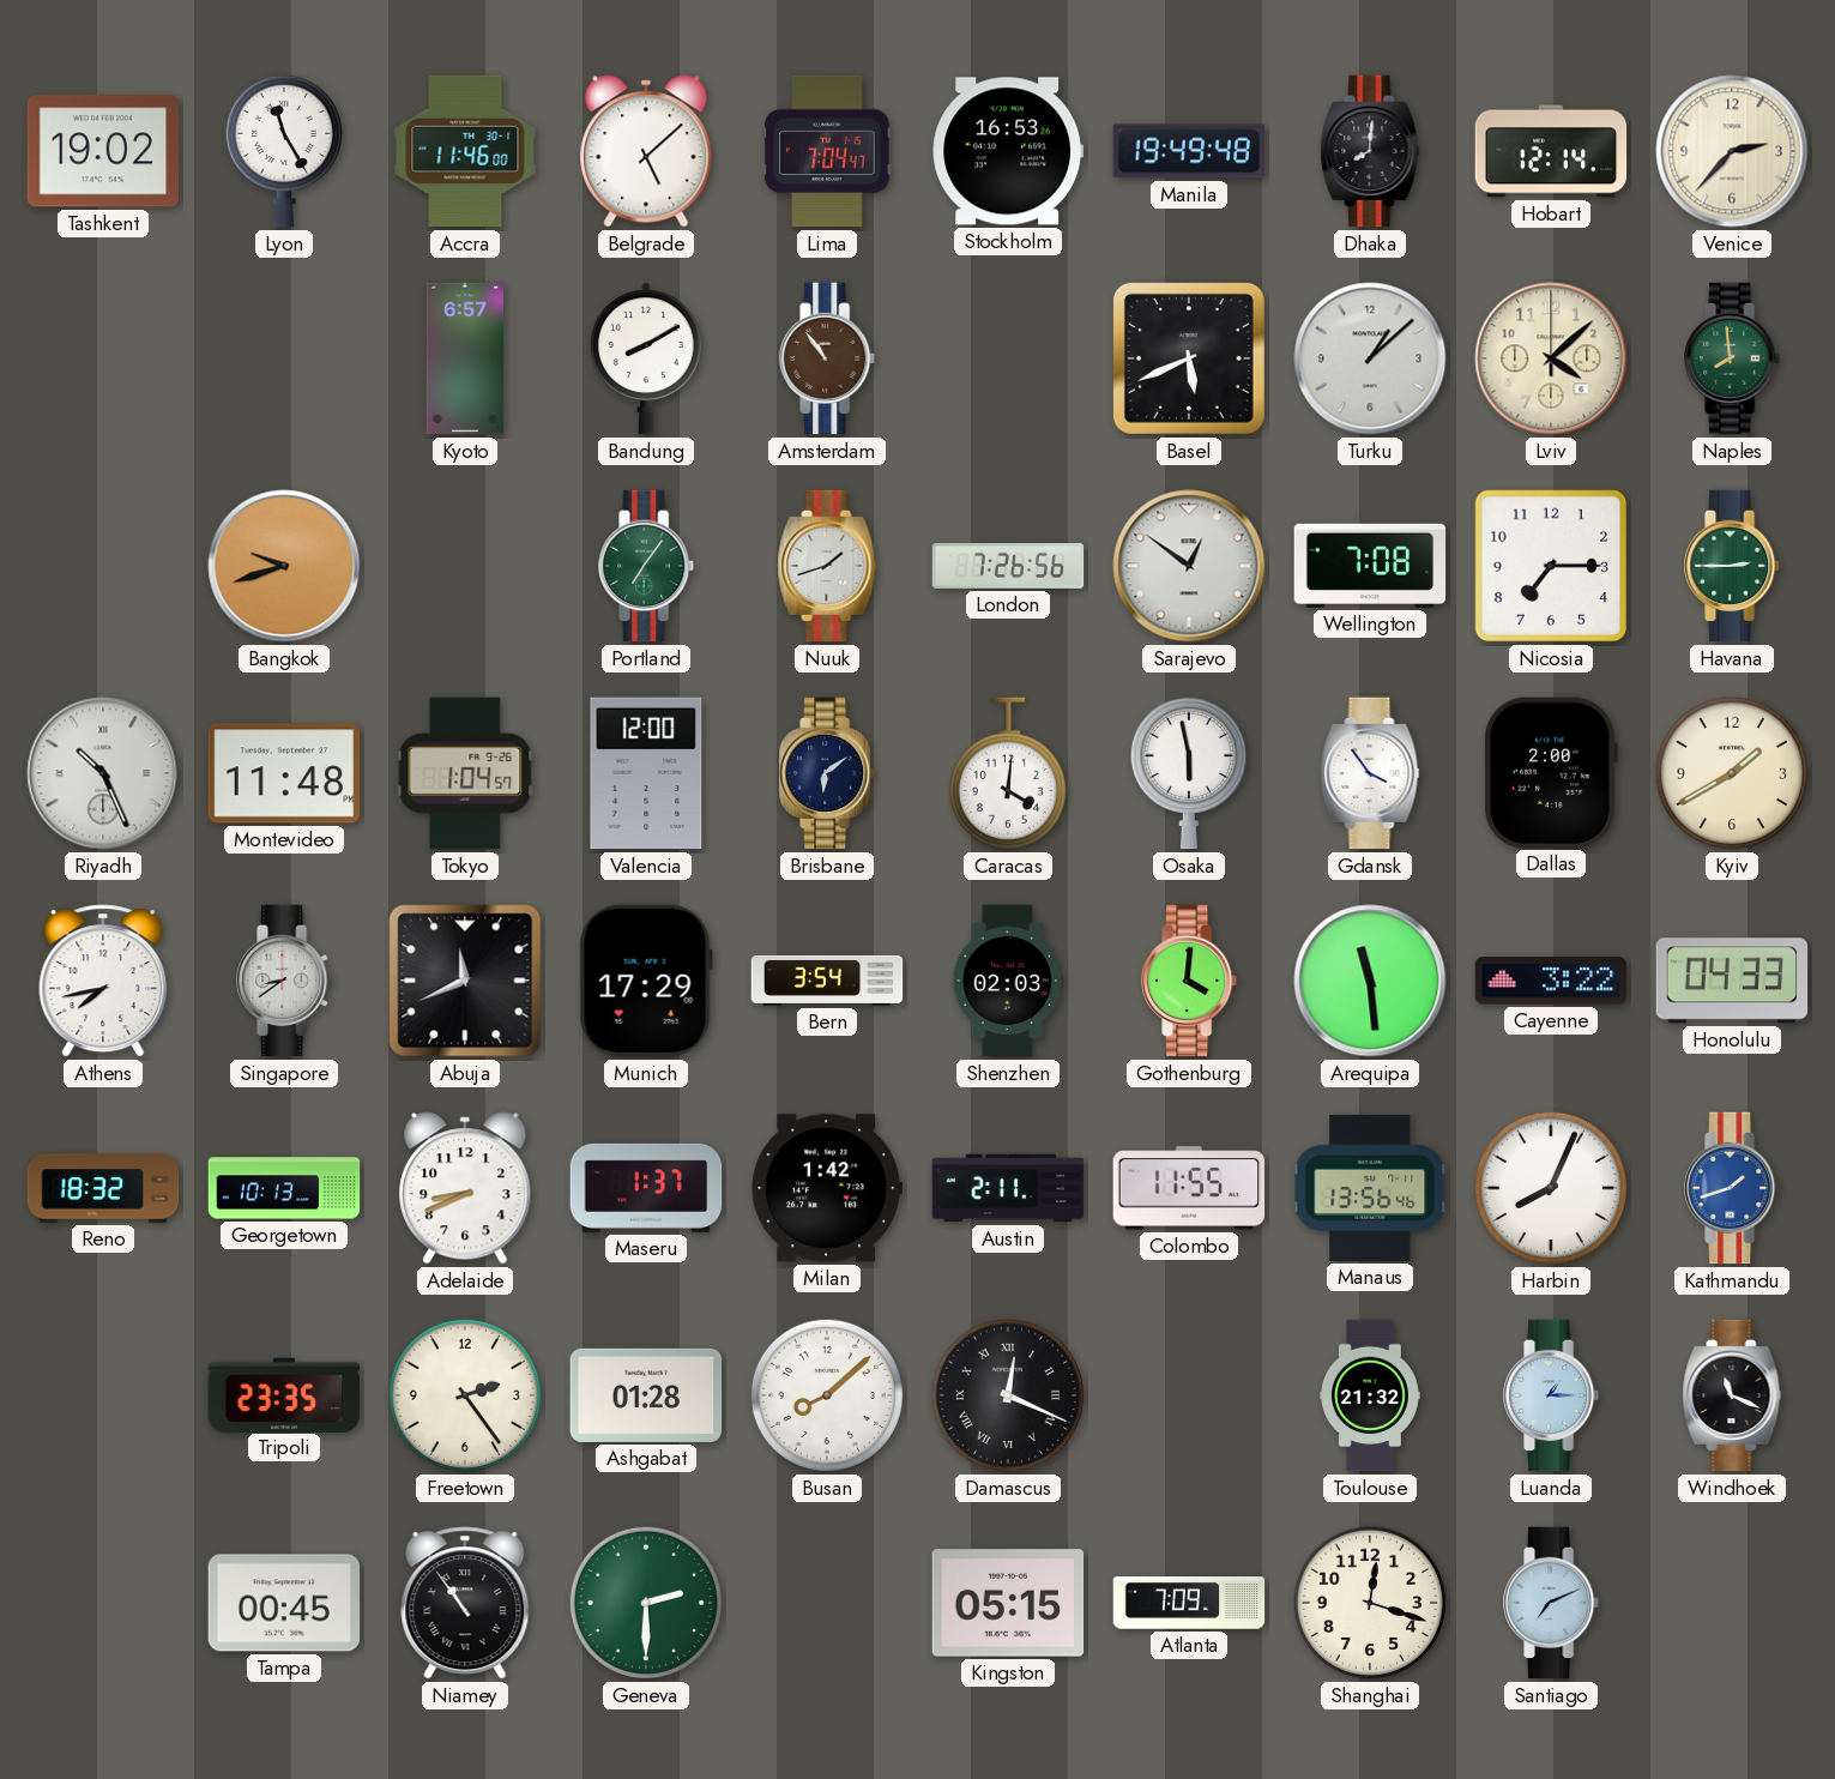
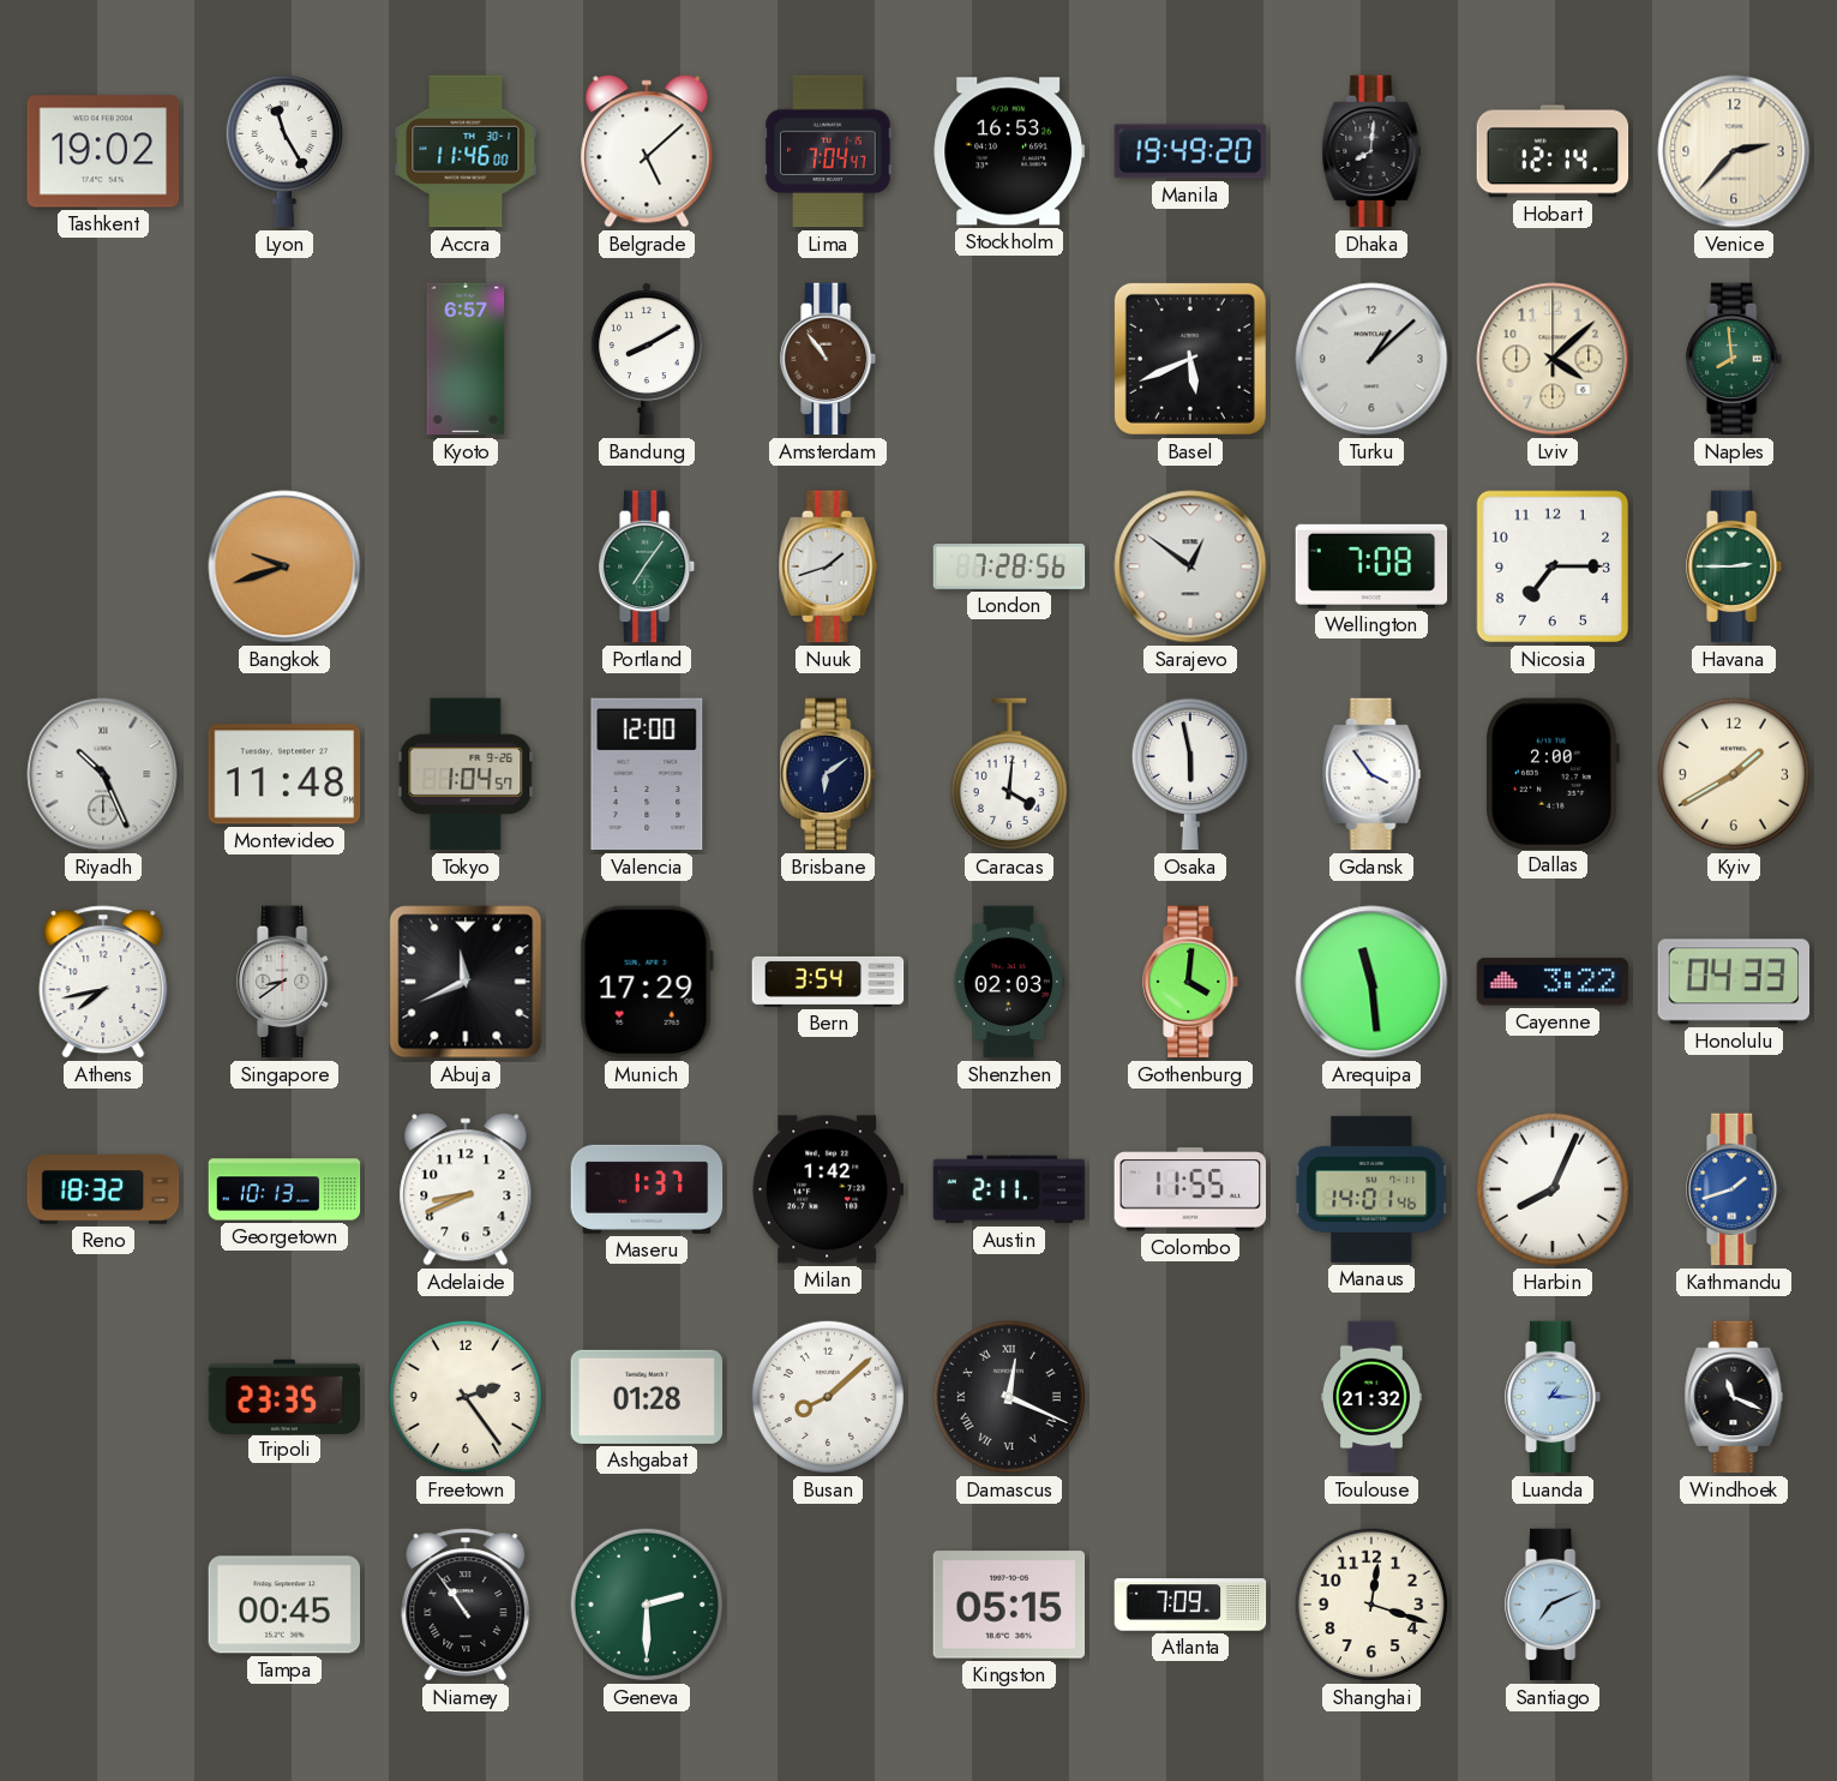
Manila: 19:49:48 -> 19:49:20
London: 7:26 -> 7:28
Manaus: 13:56 -> 14:01
